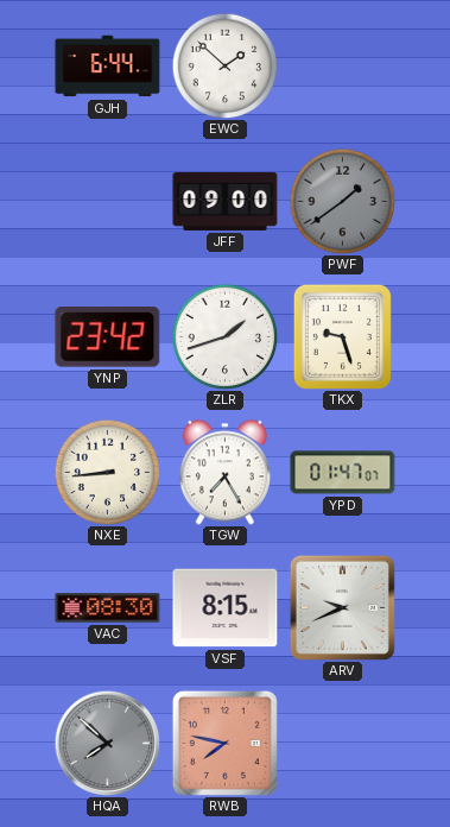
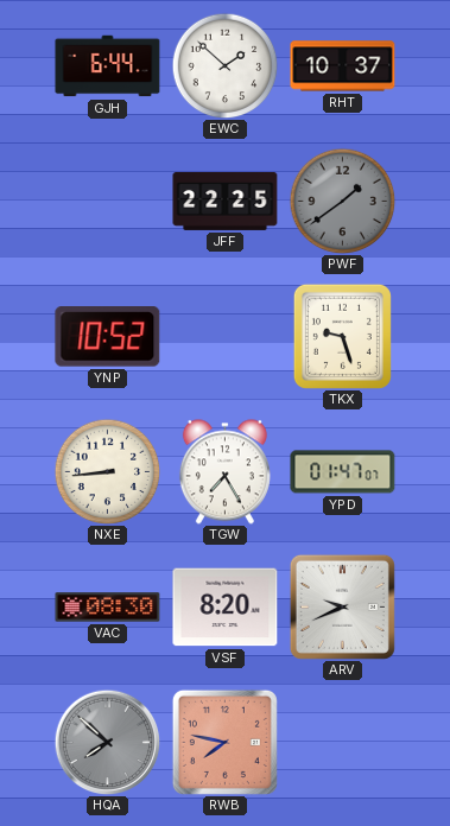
RHT: none -> 10:37
JFF: 09:00 -> 22:25
YNP: 23:42 -> 10:52
ZLR: 1:42 -> none
VSF: 8:15 -> 8:20
